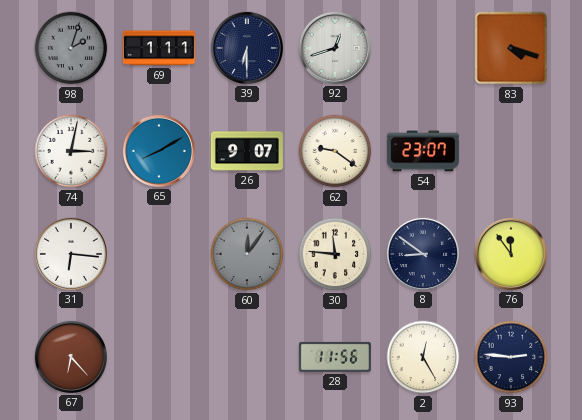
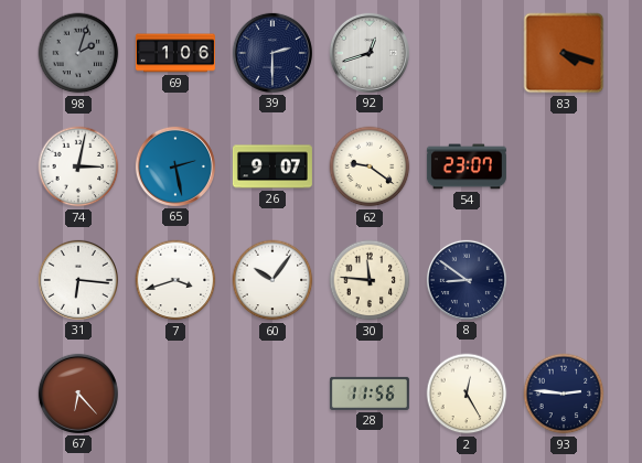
69: 1:11 -> 1:06
39: 6:30 -> 2:30
65: 8:10 -> 2:28
7: none -> 3:42
60: 12:06 -> 10:06
60 dial: grey -> white
76: 11:54 -> none
